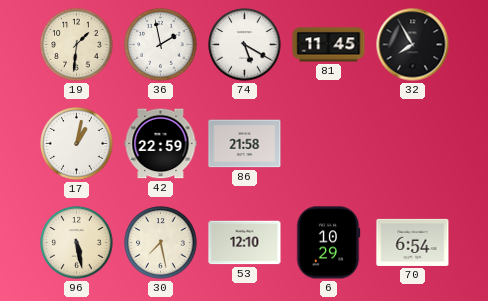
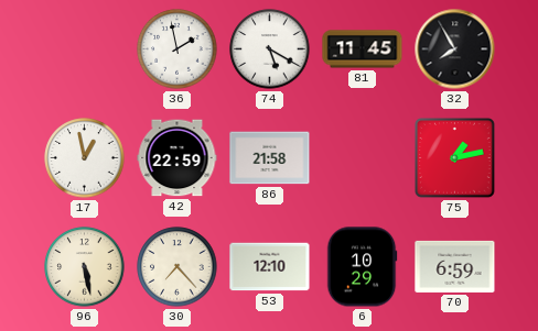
19: 1:31 -> none
17: 1:02 -> 12:58
75: none -> 1:13
30: 7:28 -> 7:23
70: 6:54 -> 6:59
